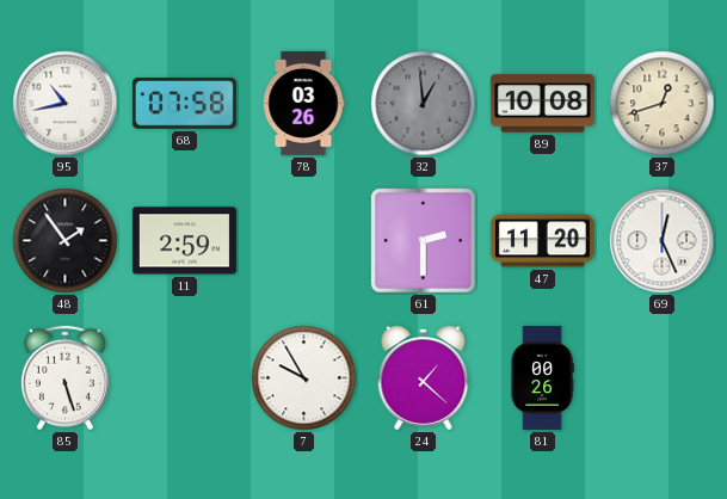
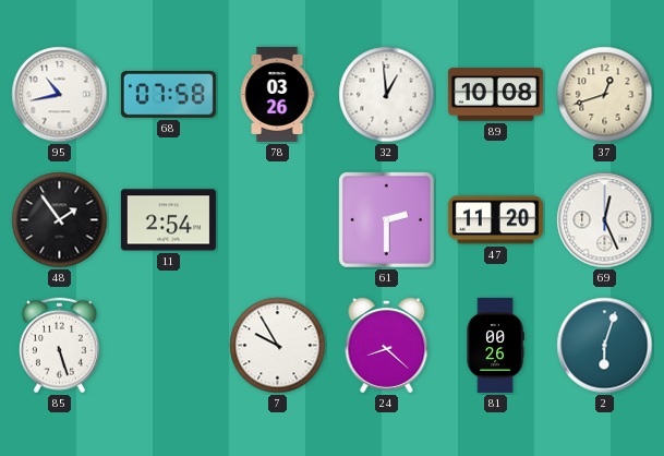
32 dial: grey -> white
11: 2:59 -> 2:54
24: 1:22 -> 8:22
2: none -> 6:03
